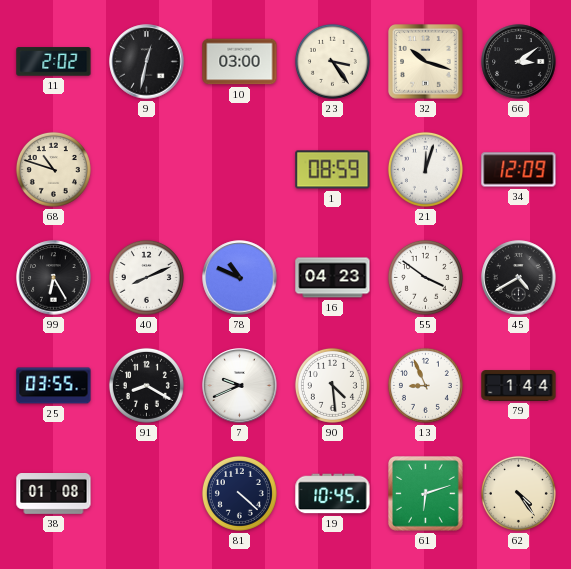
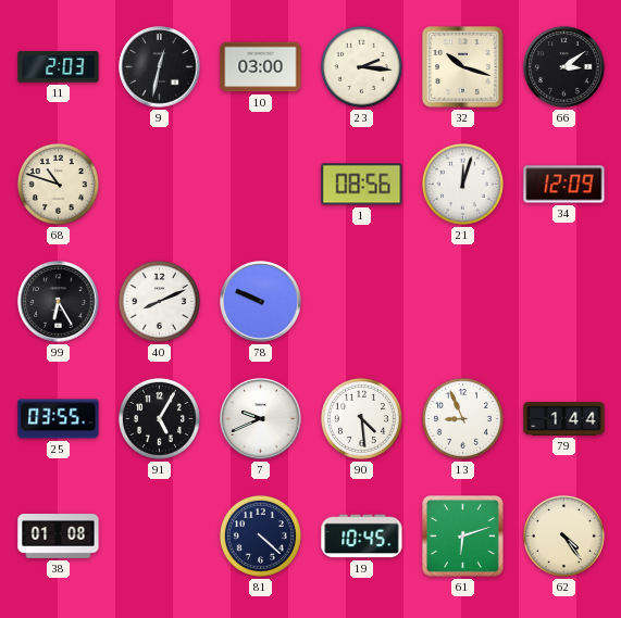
11: 2:02 -> 2:03
23: 3:24 -> 2:16
1: 08:59 -> 08:56
78: 10:49 -> 9:49
16: 04:23 -> none
55: 3:51 -> none
45: 4:40 -> none
91: 8:20 -> 5:05
